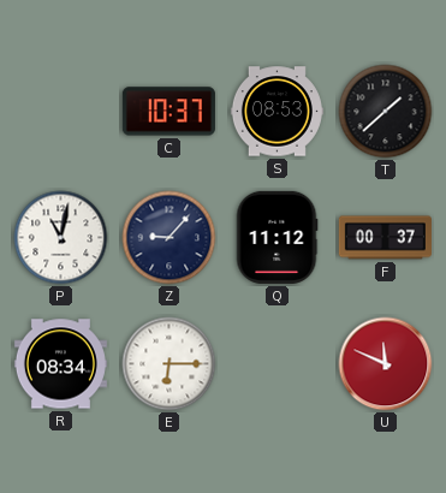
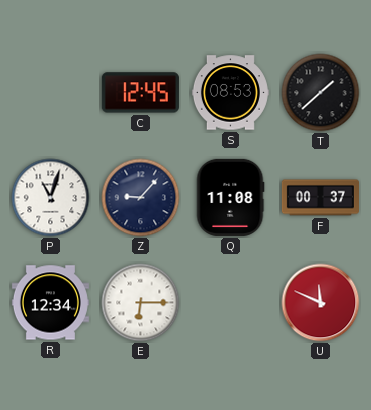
C: 10:37 -> 12:45
P: 11:02 -> 11:03
Q: 11:12 -> 11:08
R: 08:34 -> 12:34
